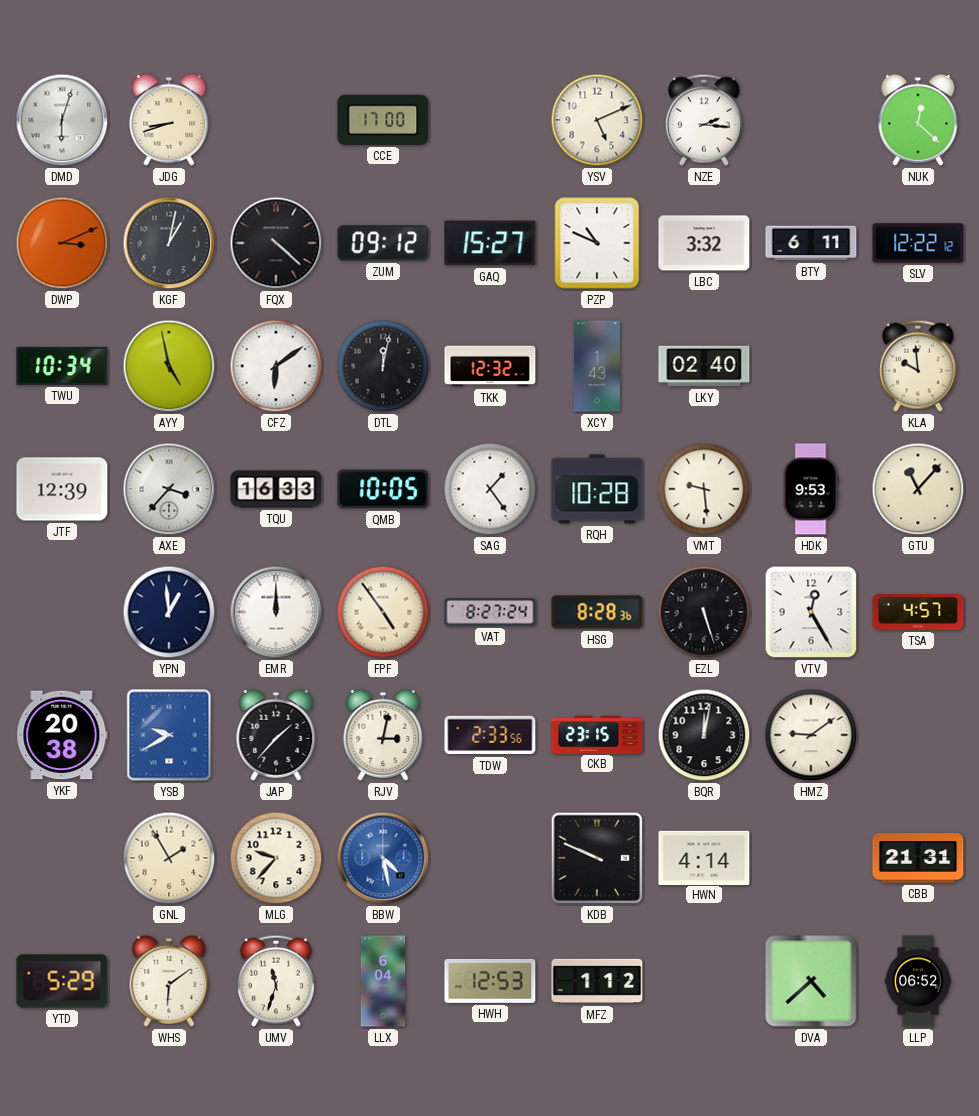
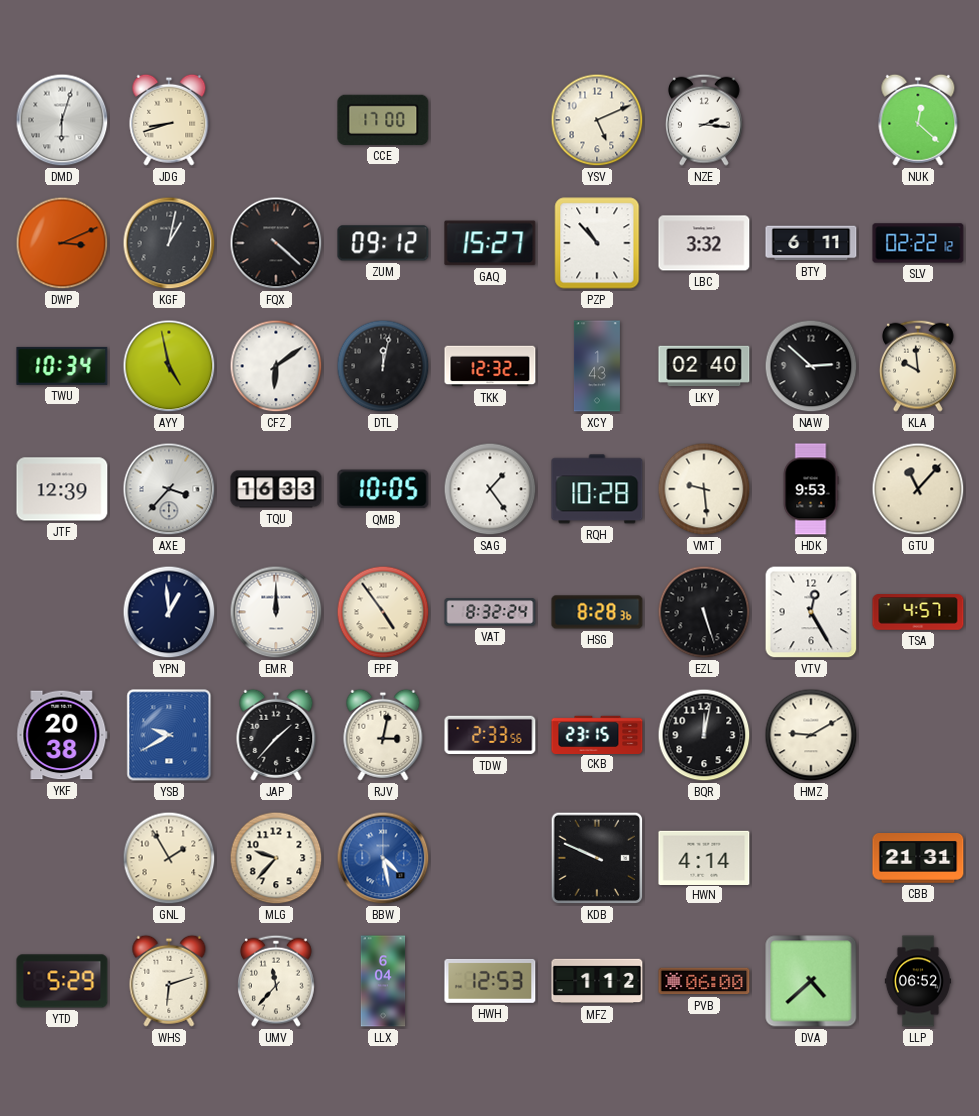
PZP: 10:49 -> 10:53
SLV: 12:22 -> 02:22
NAW: none -> 2:52
VAT: 8:27 -> 8:32
HMZ: 9:09 -> 9:10
WHS: 6:09 -> 6:12
UMV: 11:33 -> 11:37
PVB: none -> 06:00
